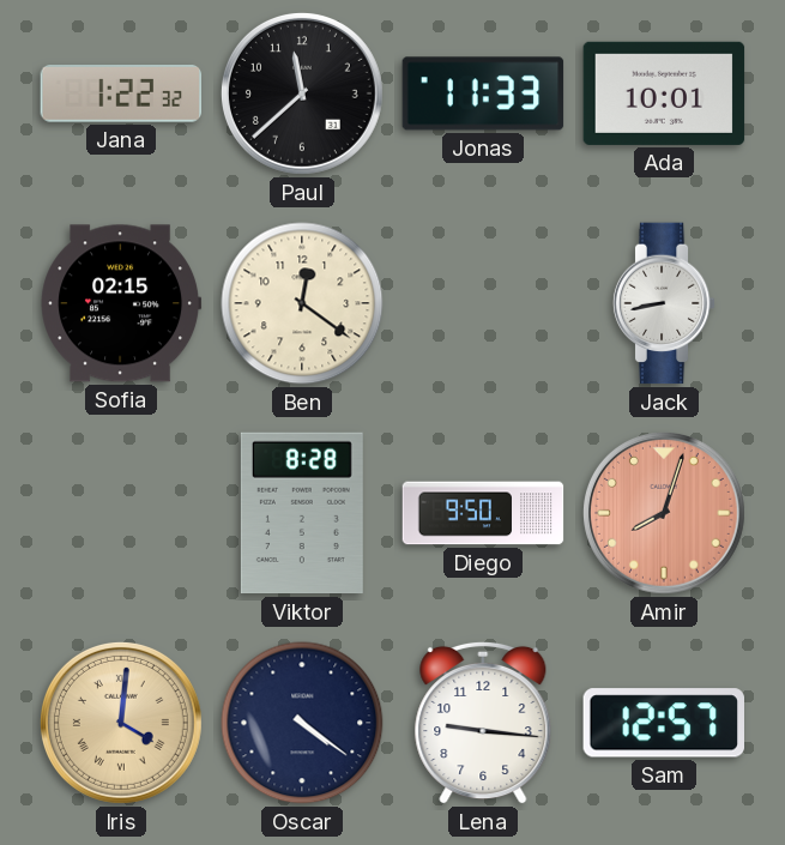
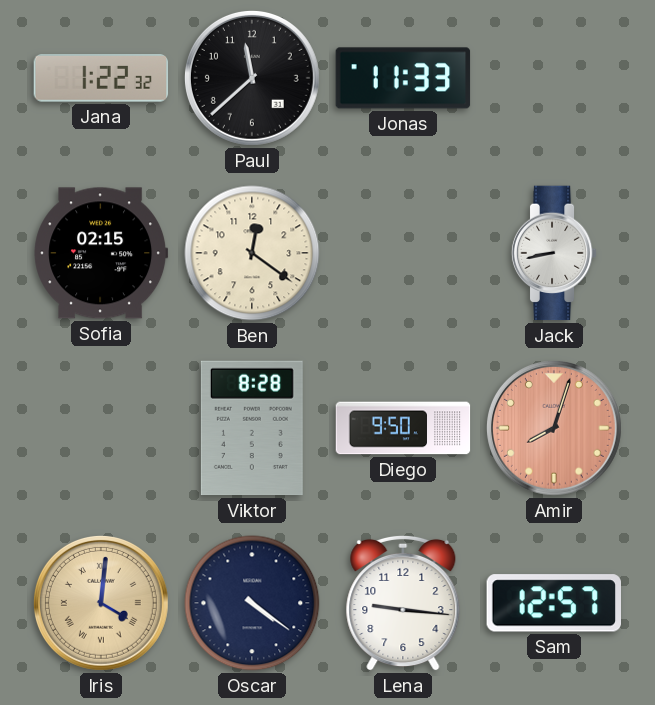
Ada: 10:01 -> none
